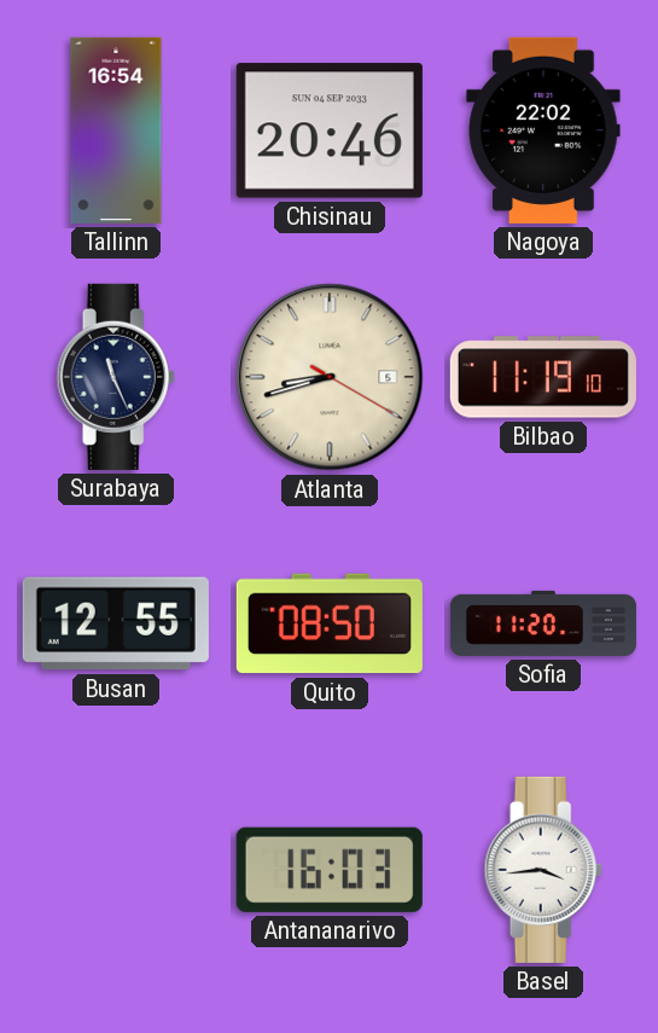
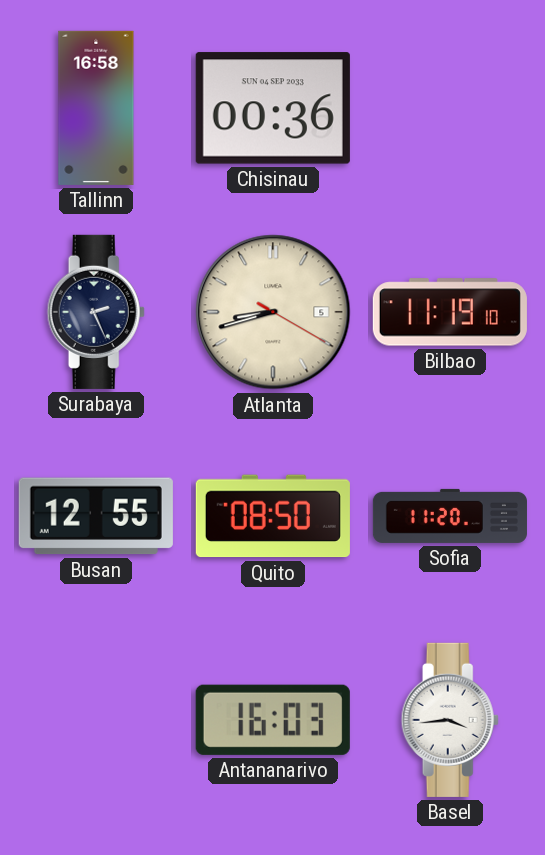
Tallinn: 16:54 -> 16:58
Chisinau: 20:46 -> 00:36
Nagoya: 22:02 -> none
Surabaya: 11:26 -> 2:26
